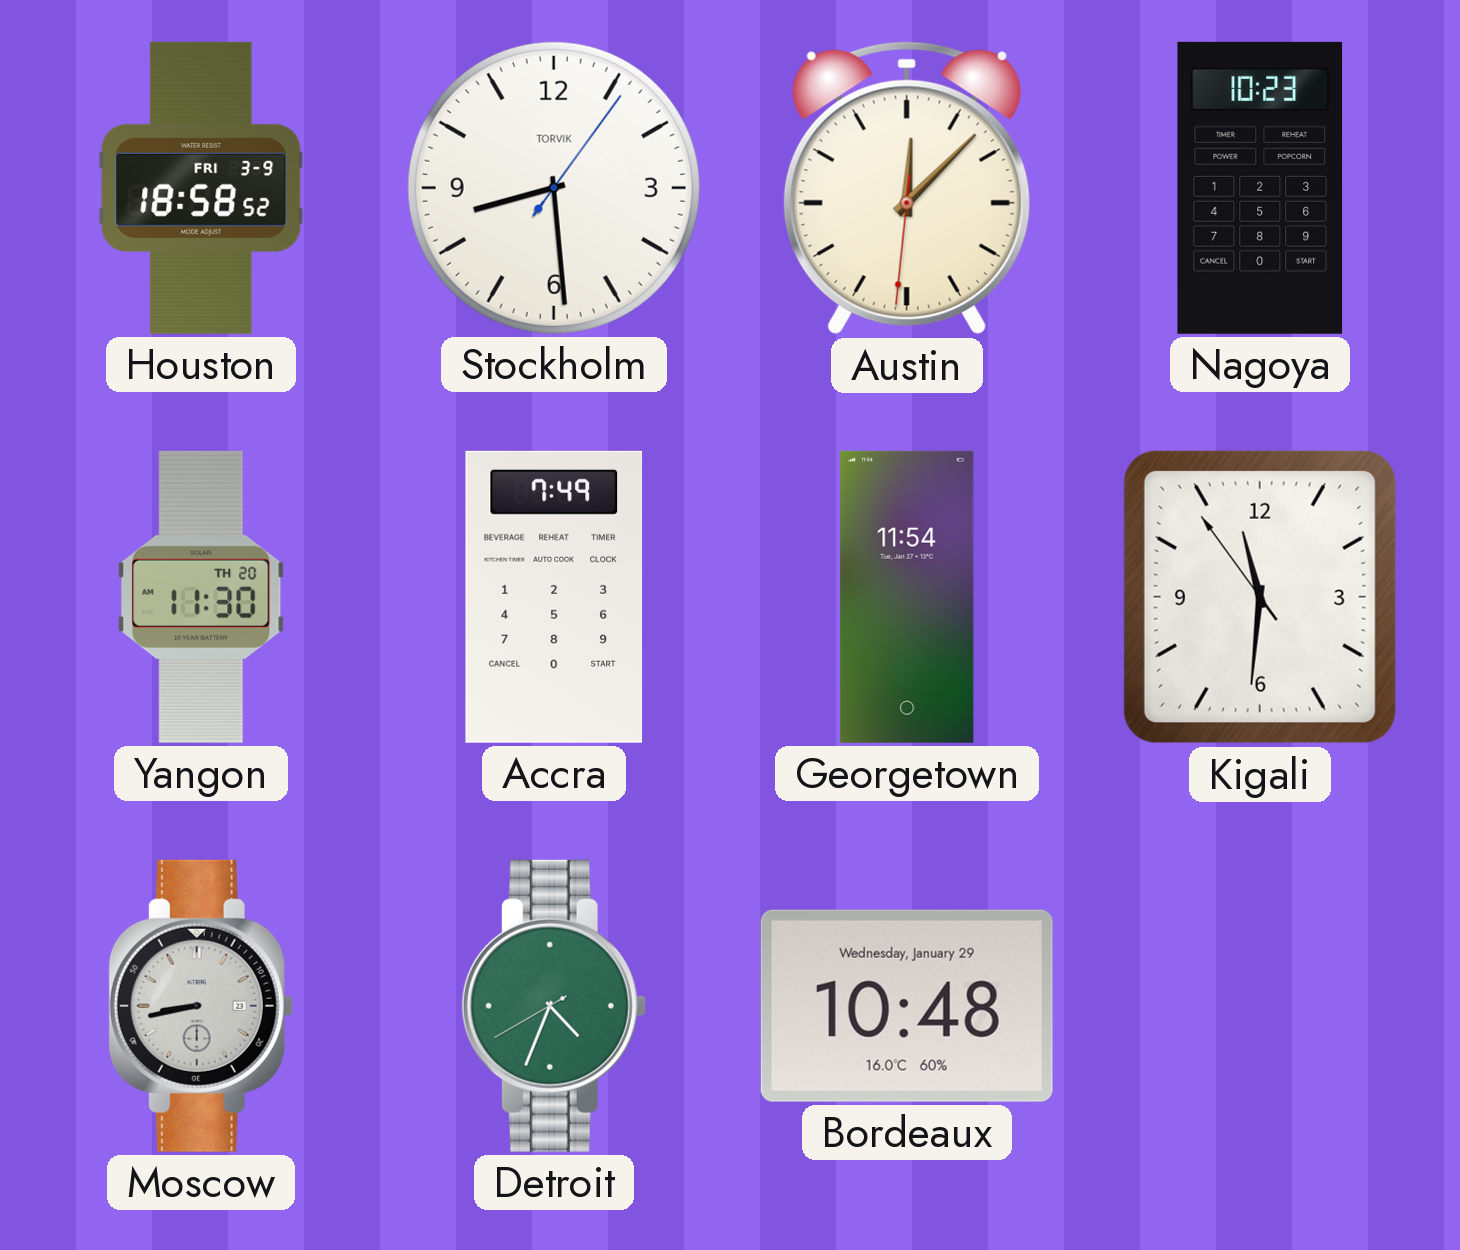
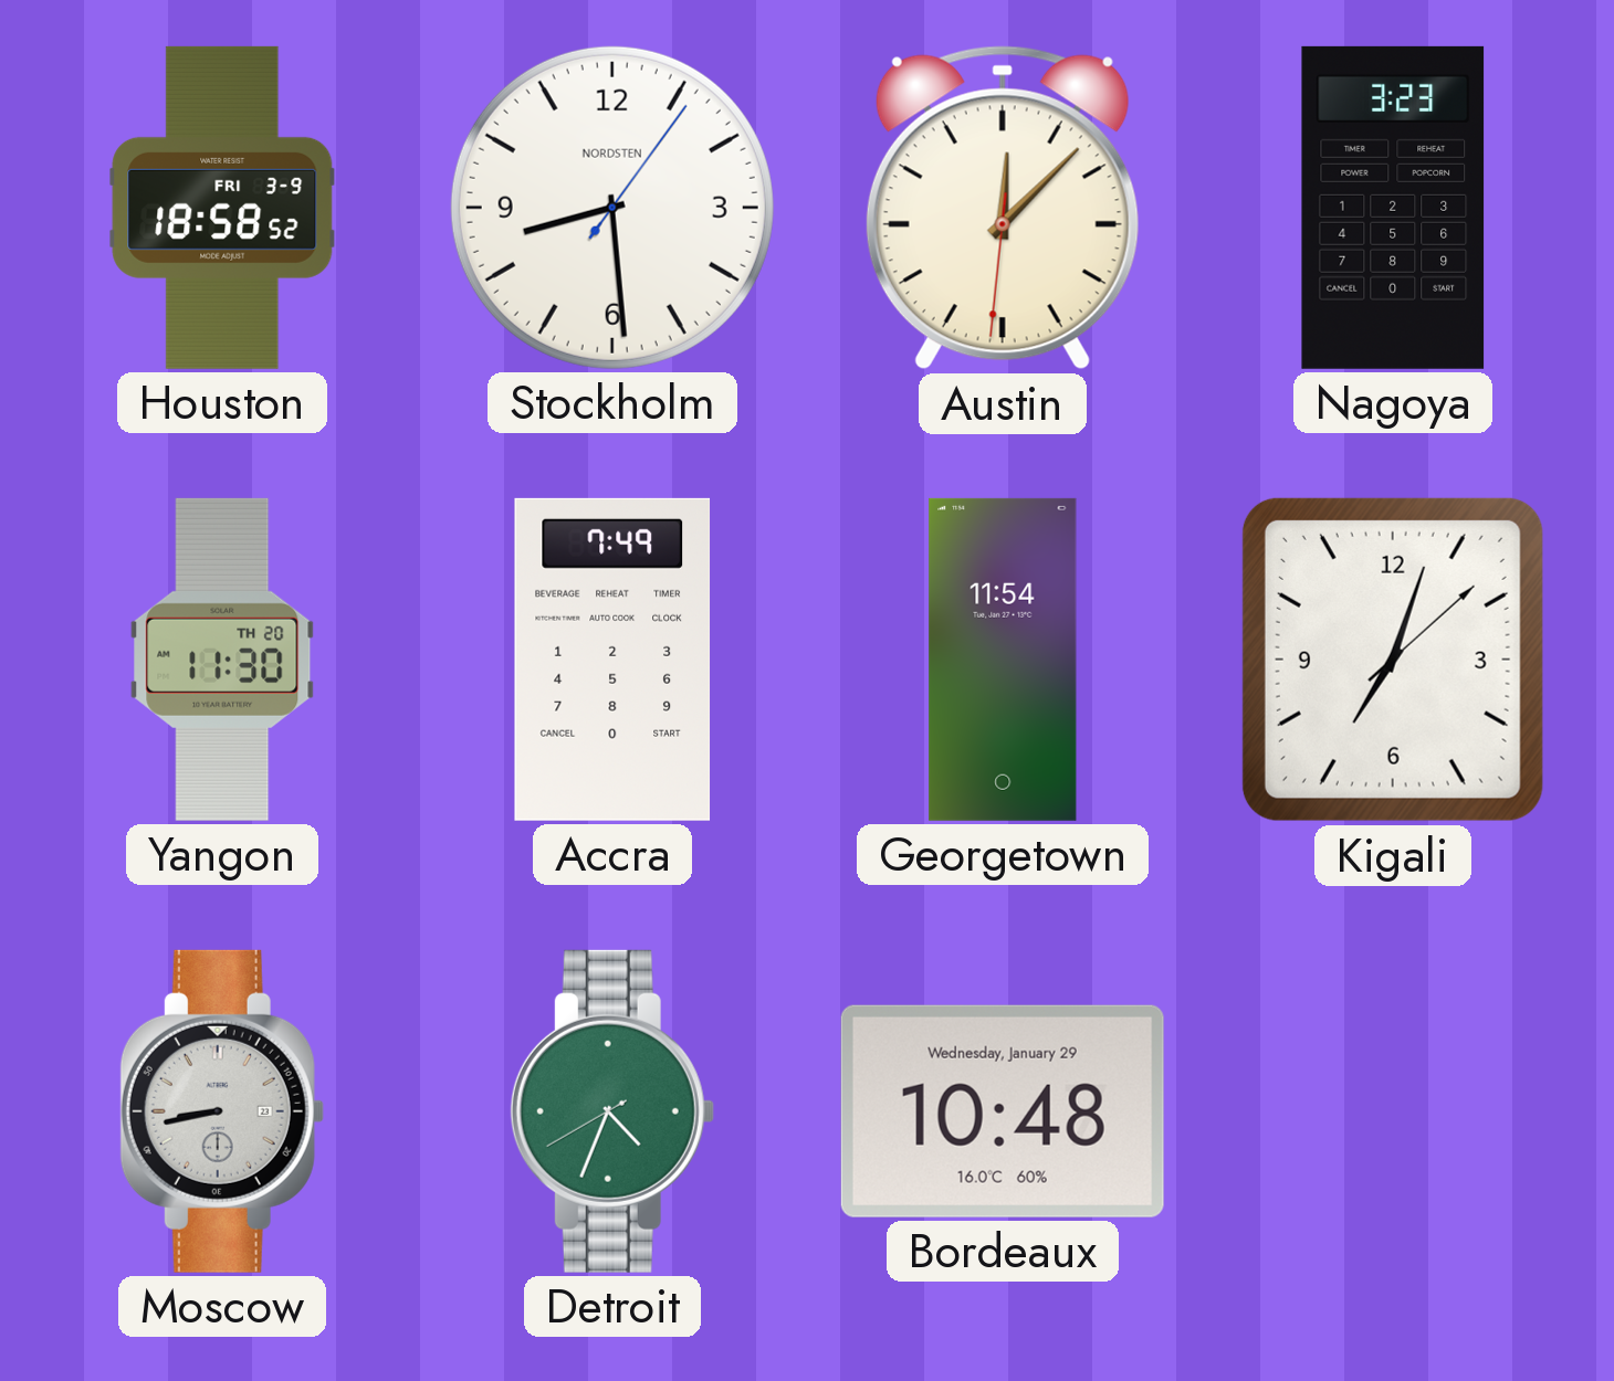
Stockholm brand: TORVIK -> NORDSTEN
Nagoya: 10:23 -> 3:23
Kigali: 11:30 -> 7:03
